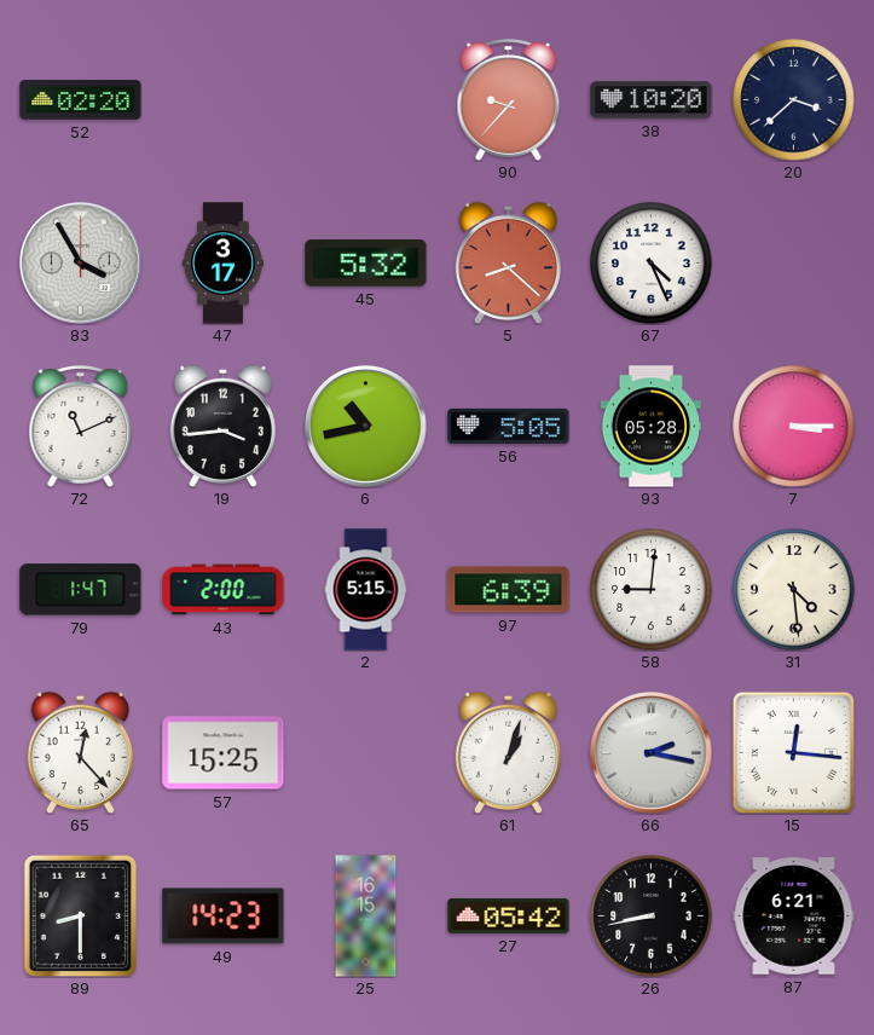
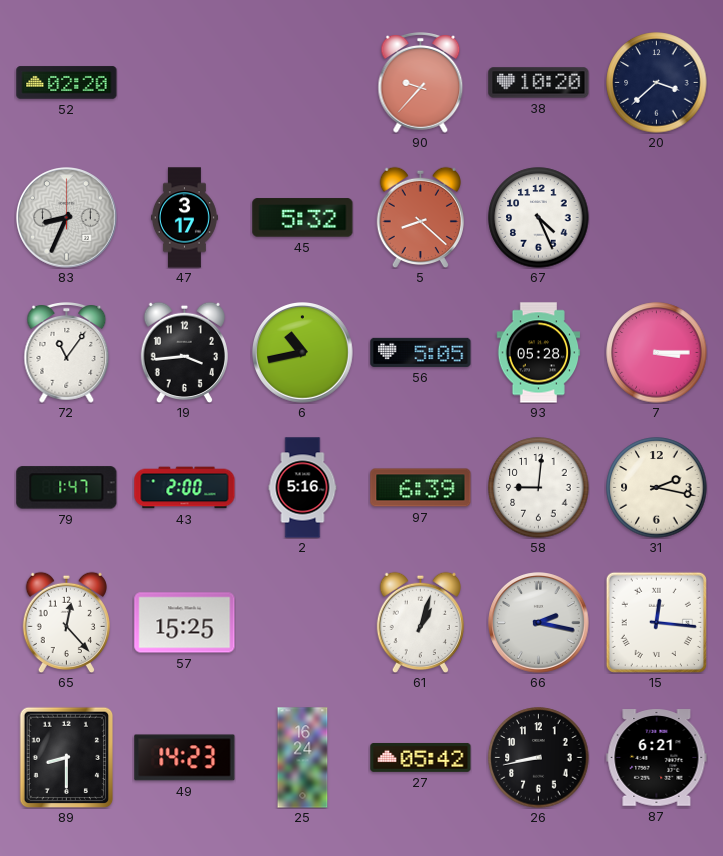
83: 3:55 -> 8:34
72: 11:11 -> 11:06
2: 5:15 -> 5:16
31: 4:29 -> 2:17
25: 16:15 -> 16:24
